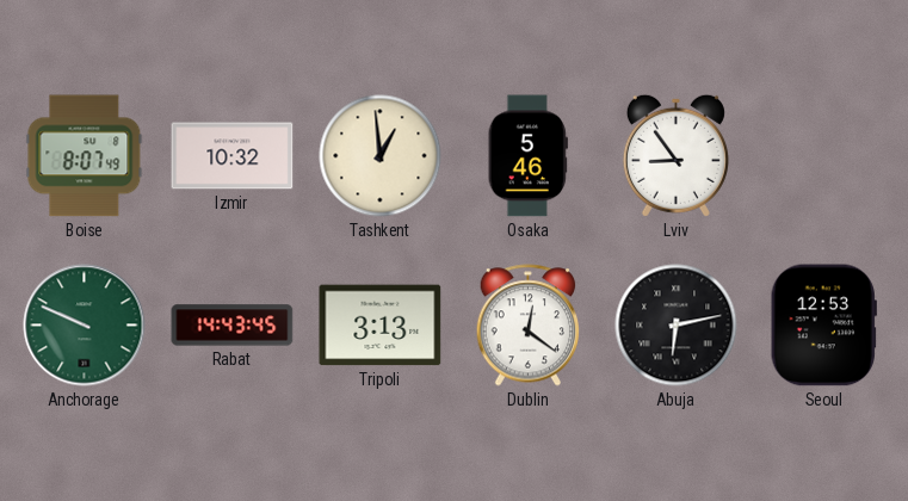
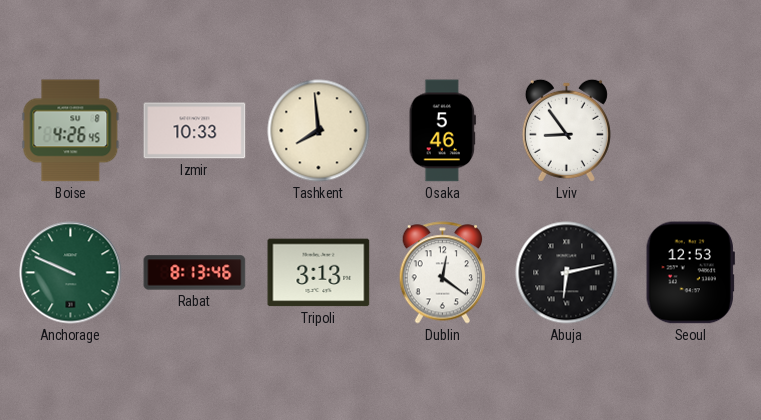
Boise: 8:07 -> 4:26
Izmir: 10:32 -> 10:33
Tashkent: 12:59 -> 7:59
Rabat: 14:43 -> 8:13
